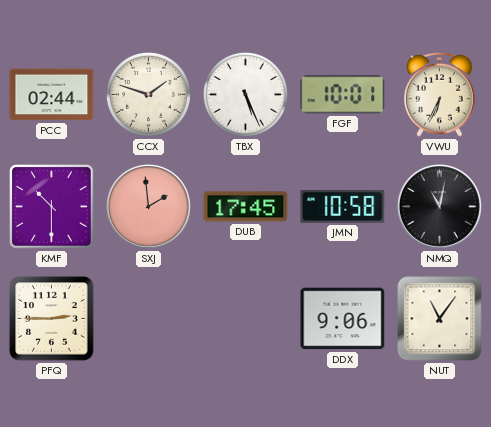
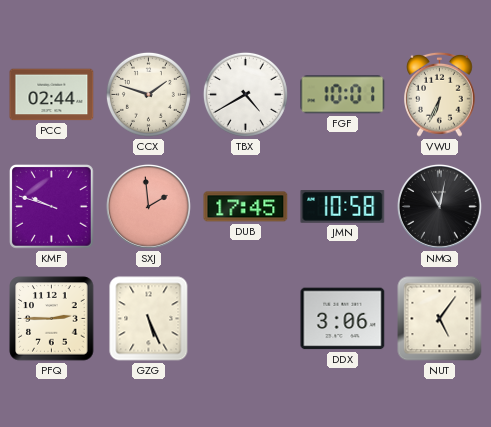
TBX: 5:26 -> 4:40
KMF: 10:30 -> 9:48
GZG: none -> 5:26
DDX: 9:06 -> 3:06
NUT: 11:06 -> 5:06
